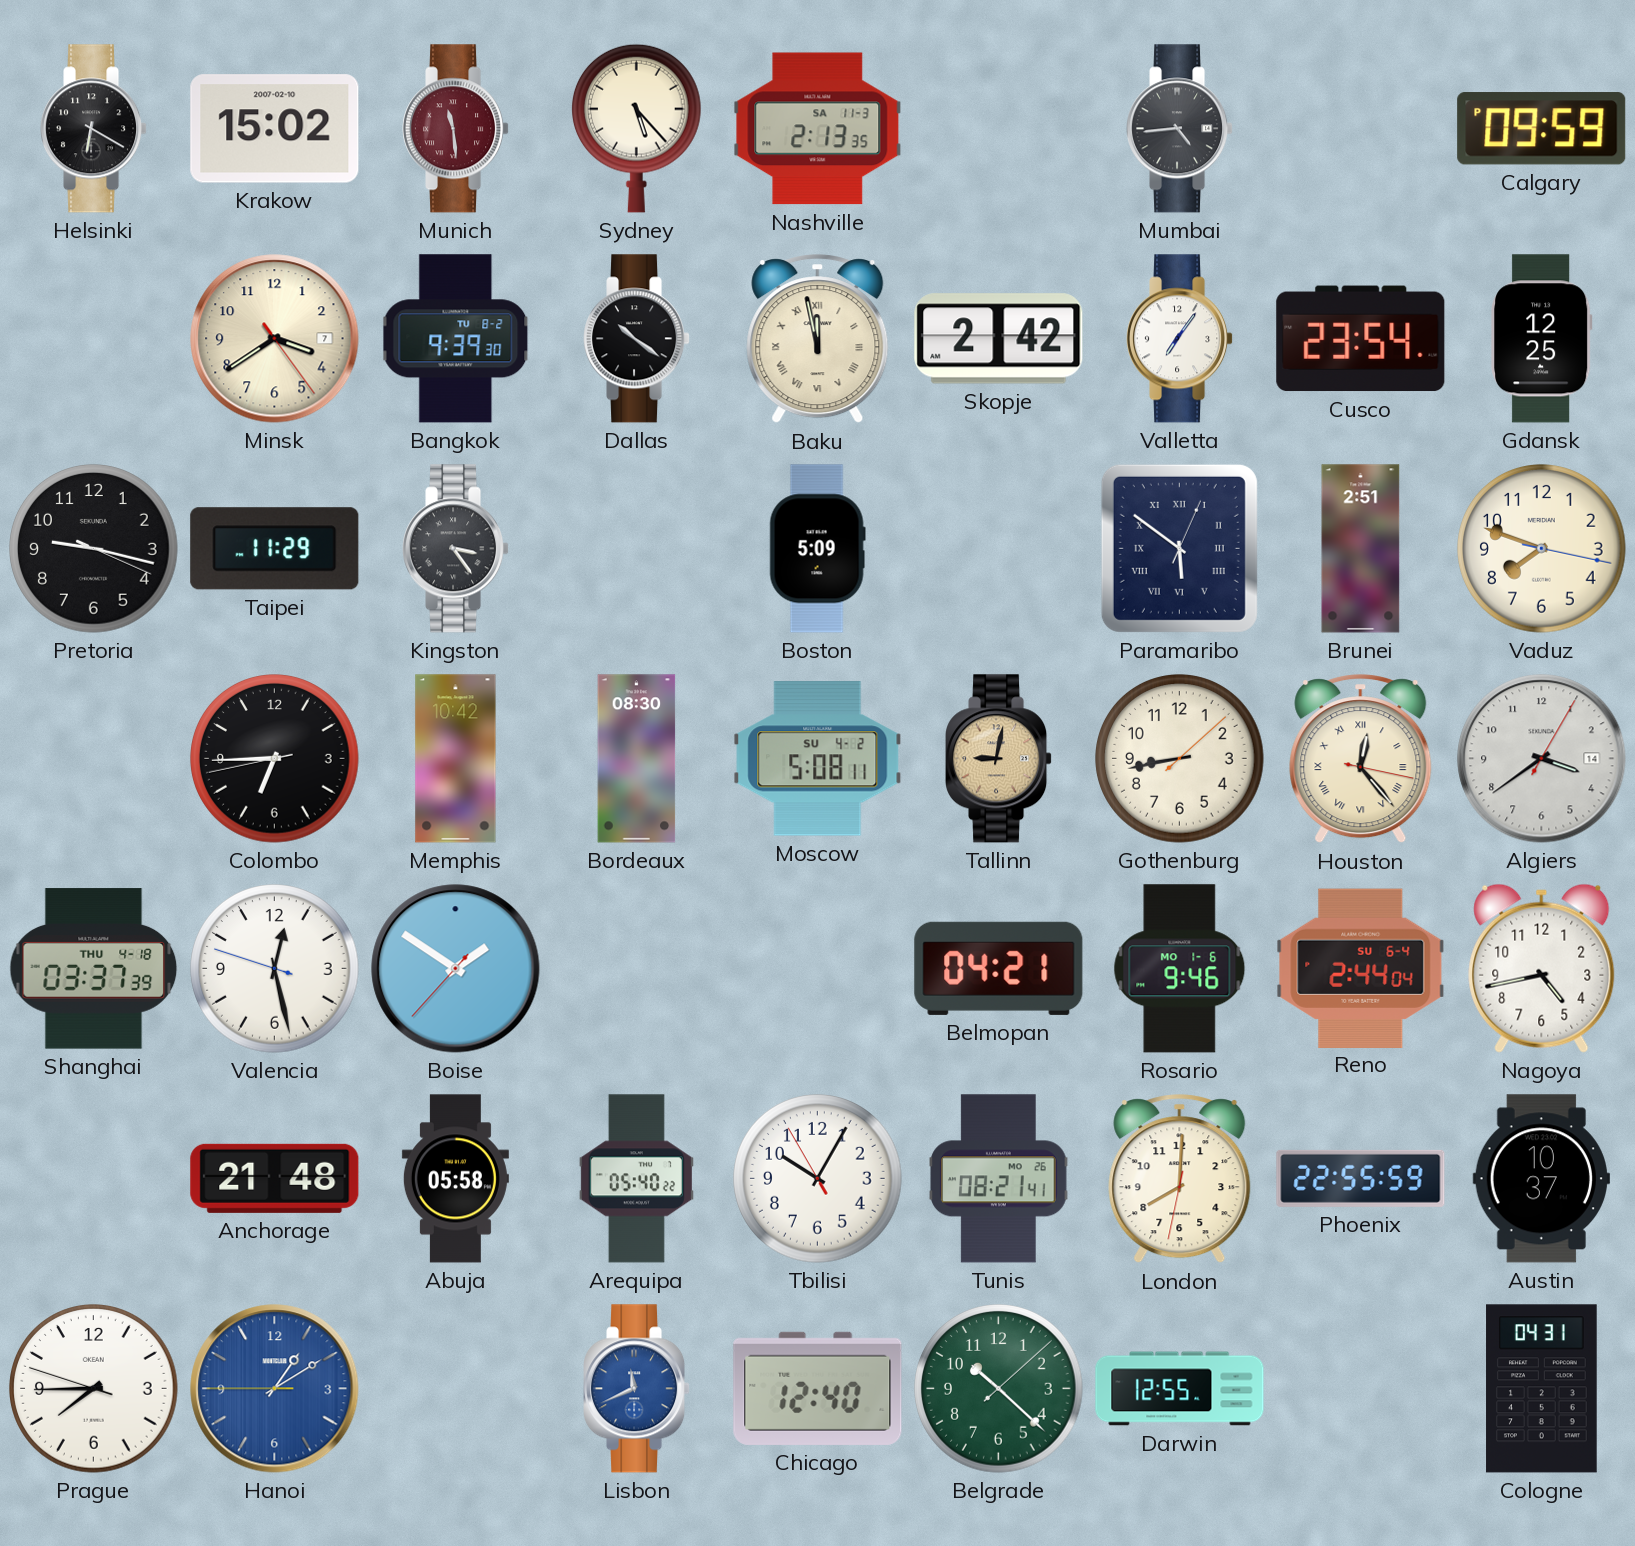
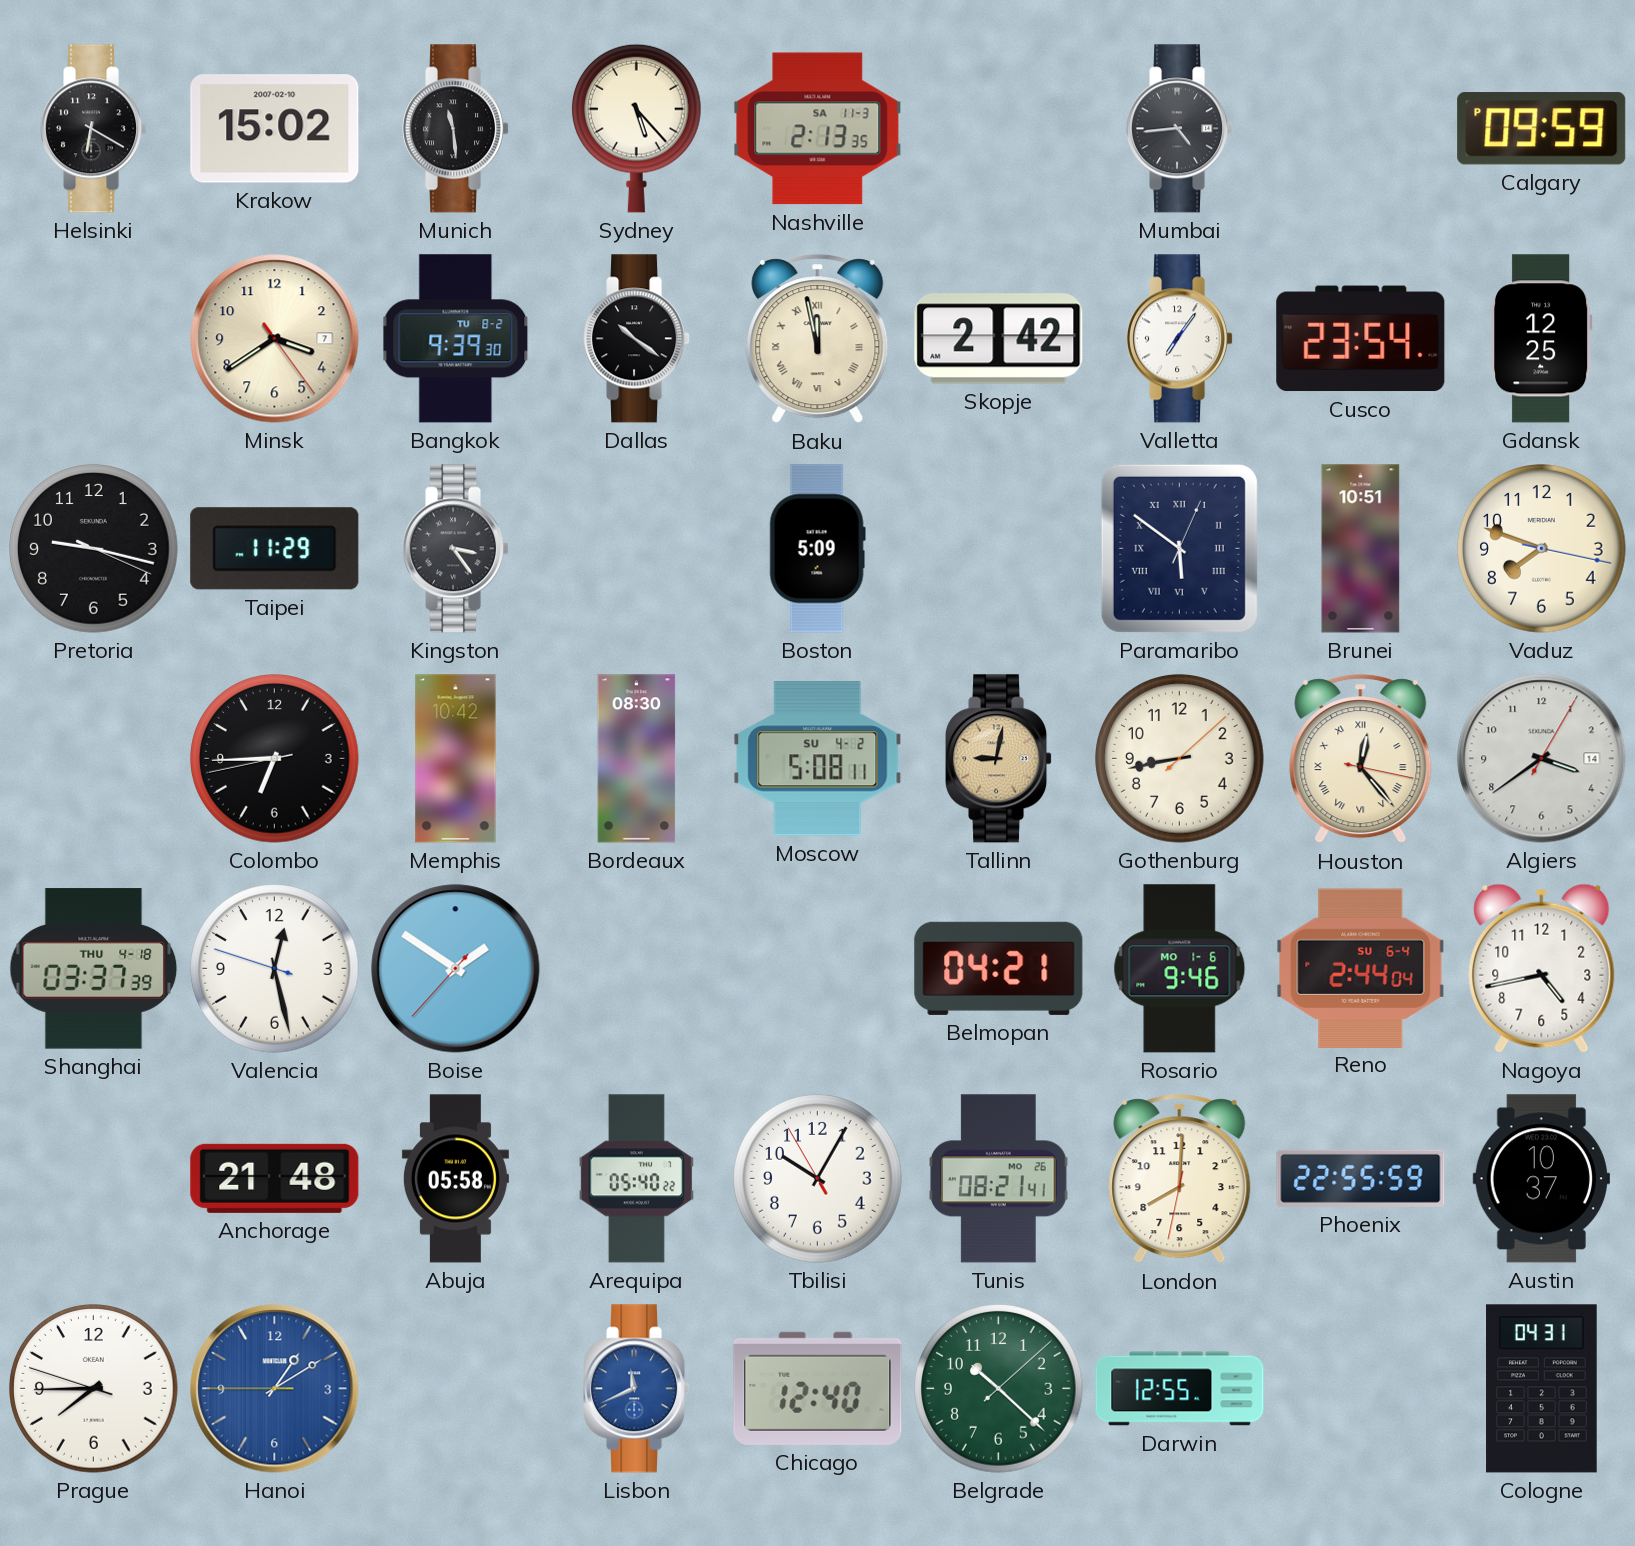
Munich dial: burgundy -> black
Brunei: 2:51 -> 10:51
